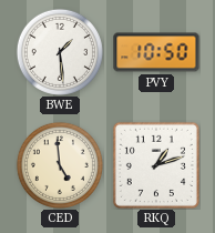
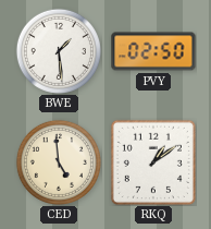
PVY: 10:50 -> 02:50
RKQ: 1:12 -> 1:09
